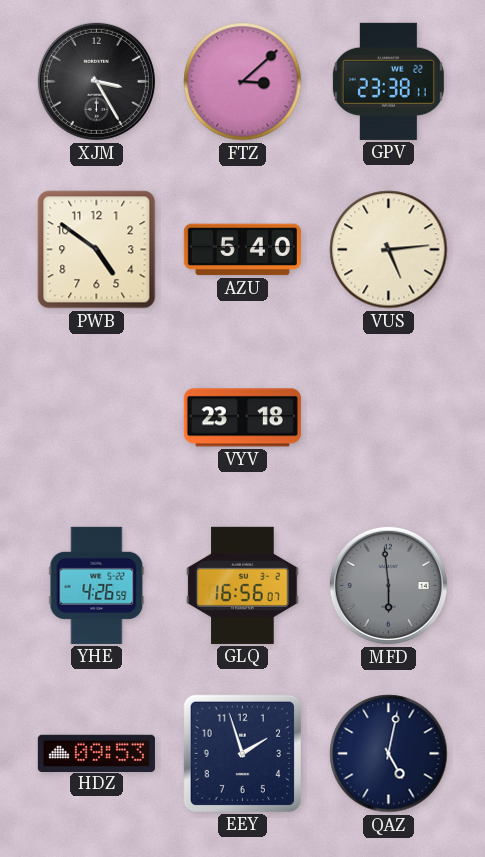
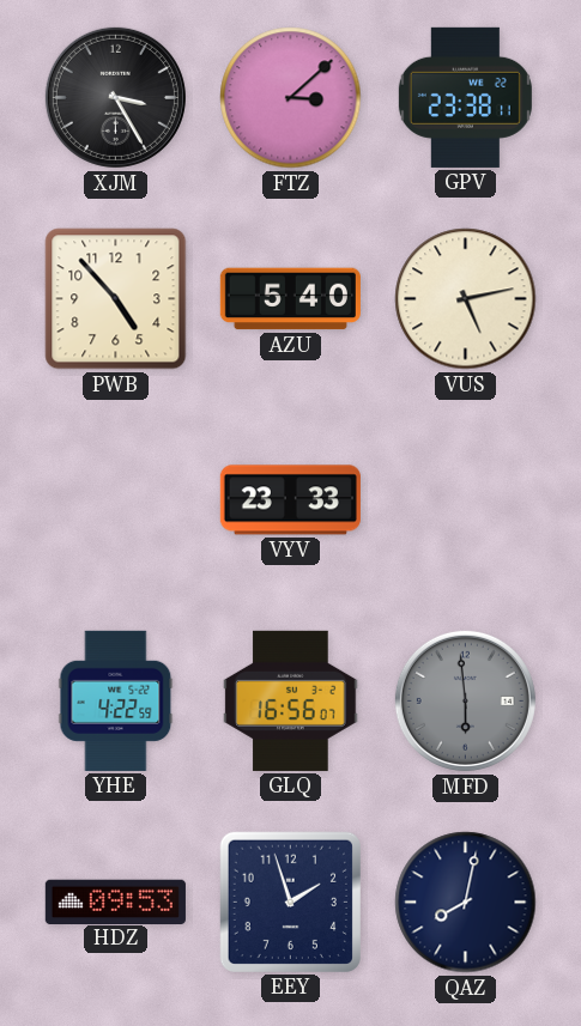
PWB: 4:51 -> 4:53
VUS: 5:14 -> 5:13
VYV: 23:18 -> 23:33
YHE: 4:26 -> 4:22
QAZ: 5:02 -> 8:02
